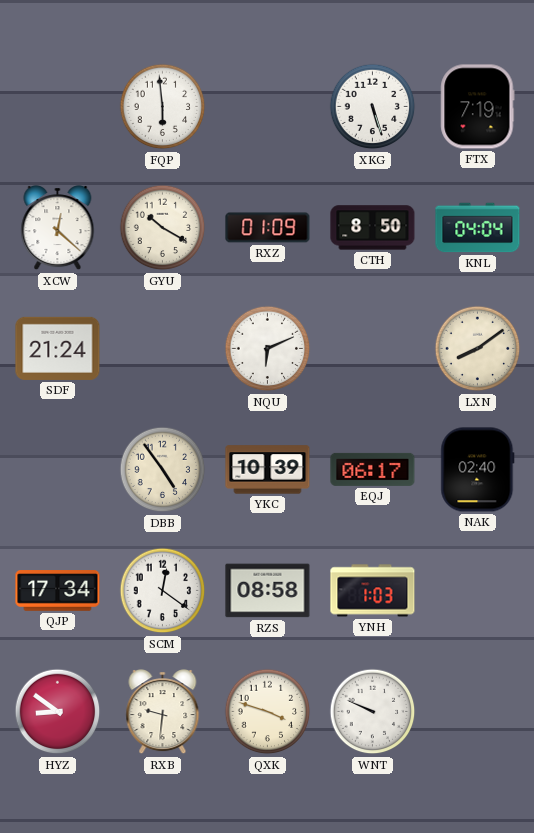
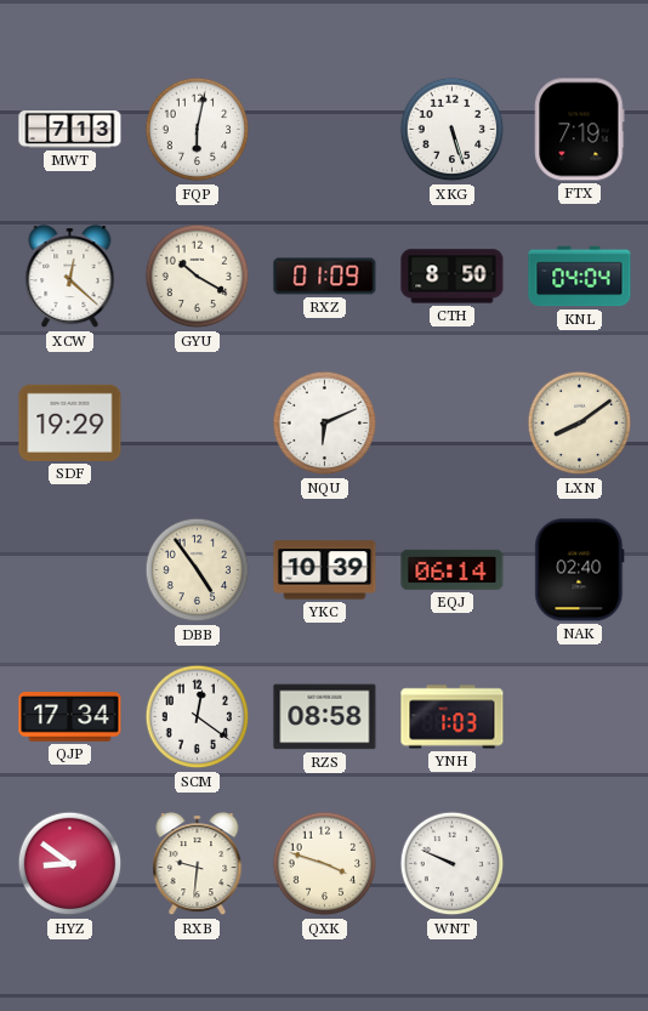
MWT: none -> 7:13
FQP: 5:59 -> 6:02
SDF: 21:24 -> 19:29
EQJ: 06:17 -> 06:14
